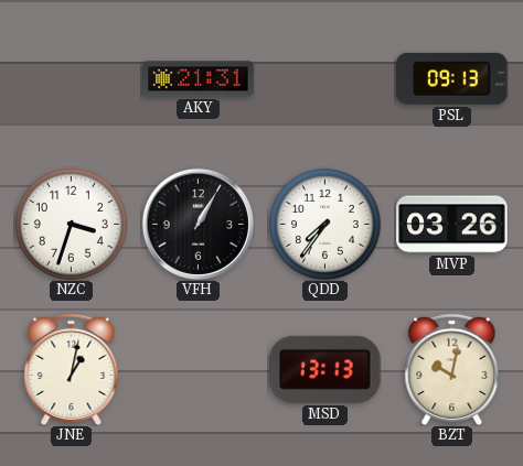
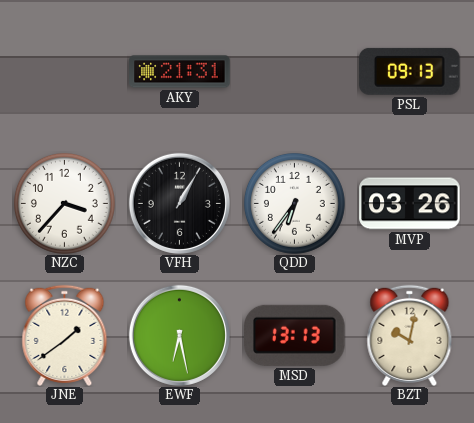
NZC: 3:33 -> 3:37
QDD: 7:36 -> 6:36
JNE: 1:02 -> 1:39
EWF: none -> 6:28
